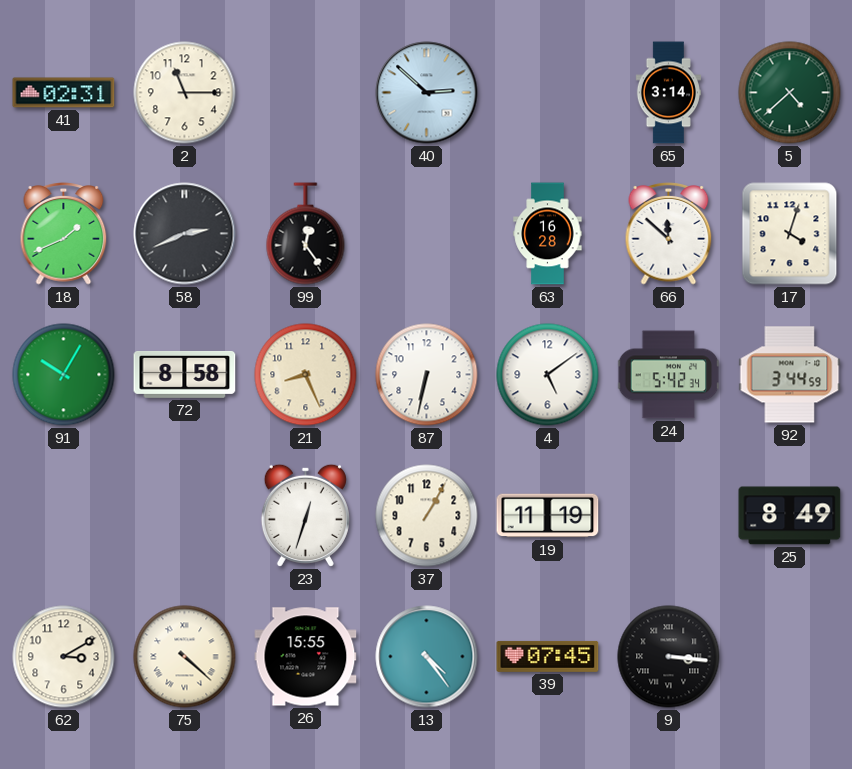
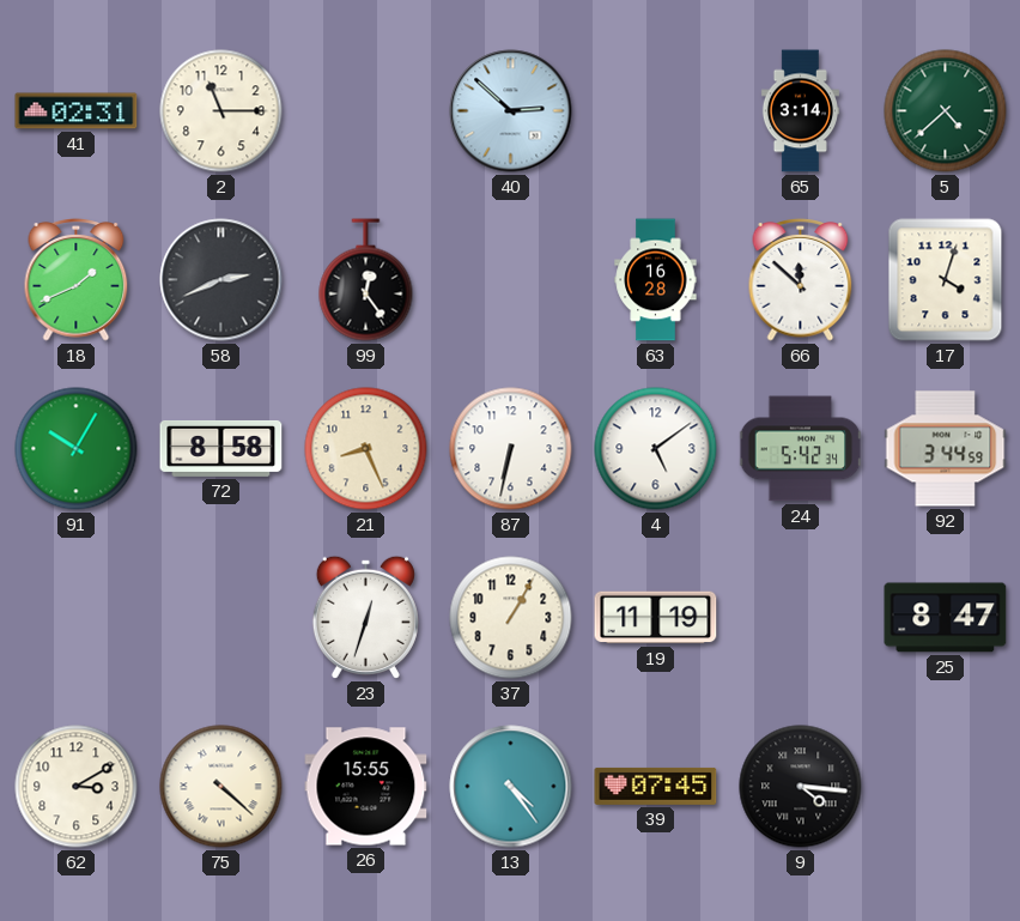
25: 8:49 -> 8:47
9: 3:16 -> 4:16
